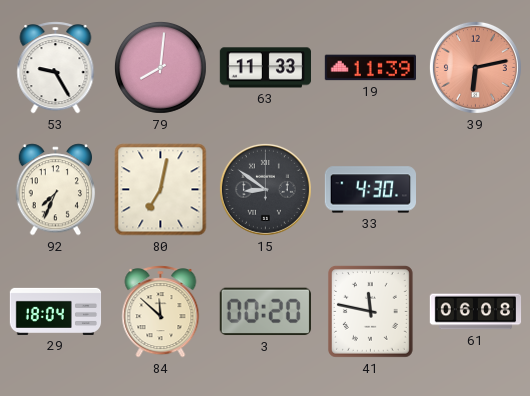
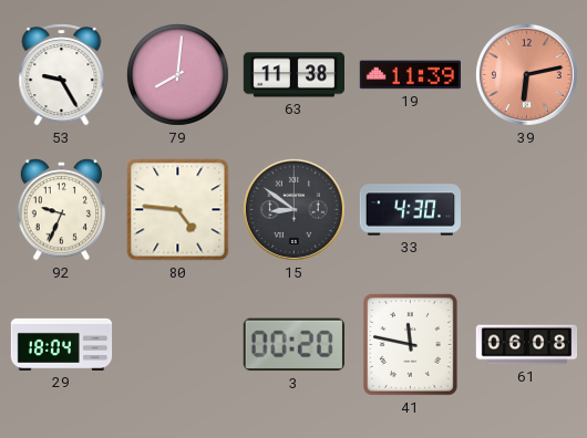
63: 11:33 -> 11:38
92: 7:34 -> 9:34
80: 7:02 -> 4:46
84: 11:52 -> none
